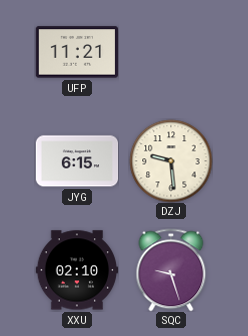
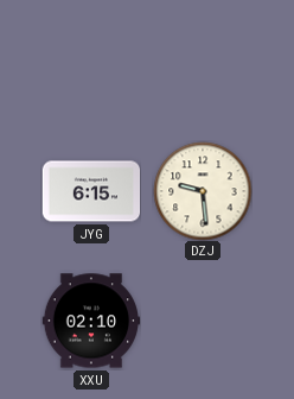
UFP: 11:21 -> none
SQC: 9:27 -> none
